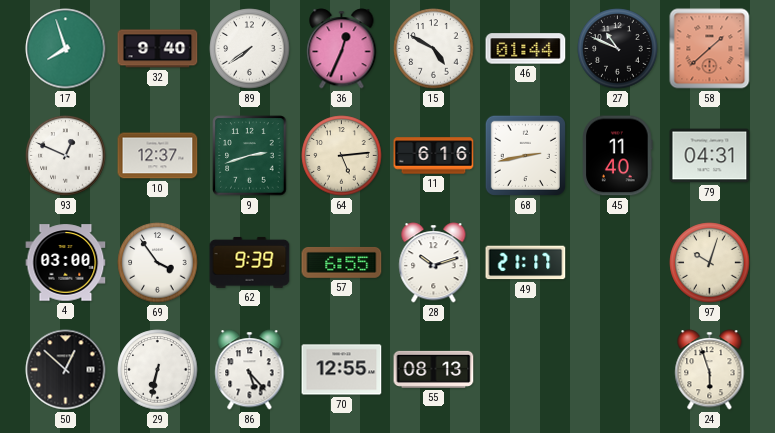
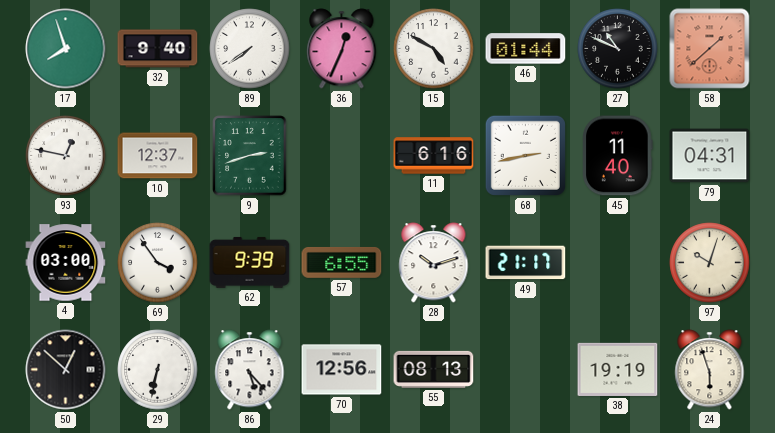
93: 12:49 -> 12:47
64: 5:14 -> none
70: 12:55 -> 12:56
38: none -> 19:19
